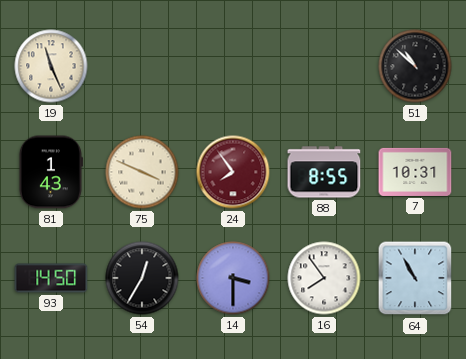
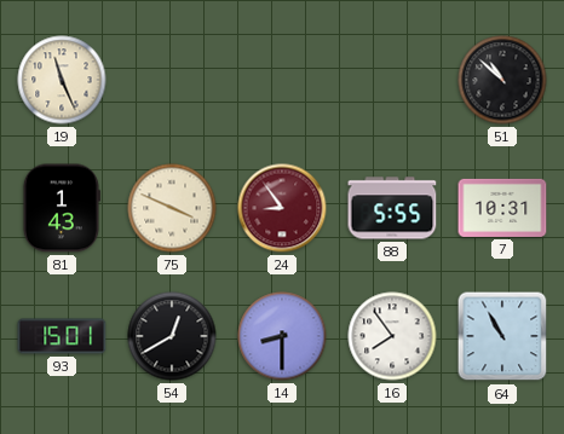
24: 7:54 -> 8:54
88: 8:55 -> 5:55
93: 14:50 -> 15:01
54: 12:35 -> 12:40
14: 3:30 -> 8:30
